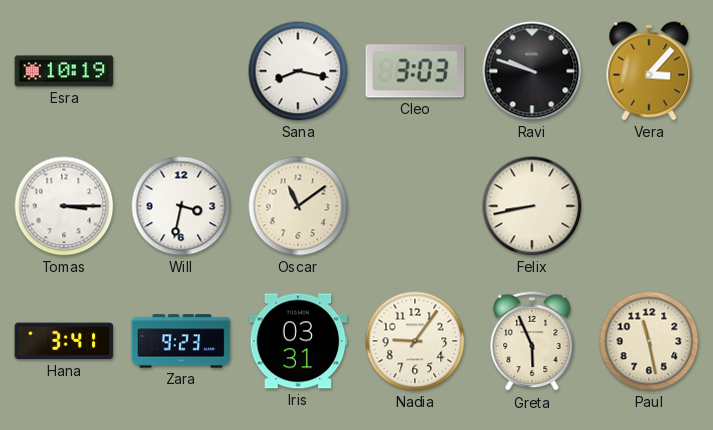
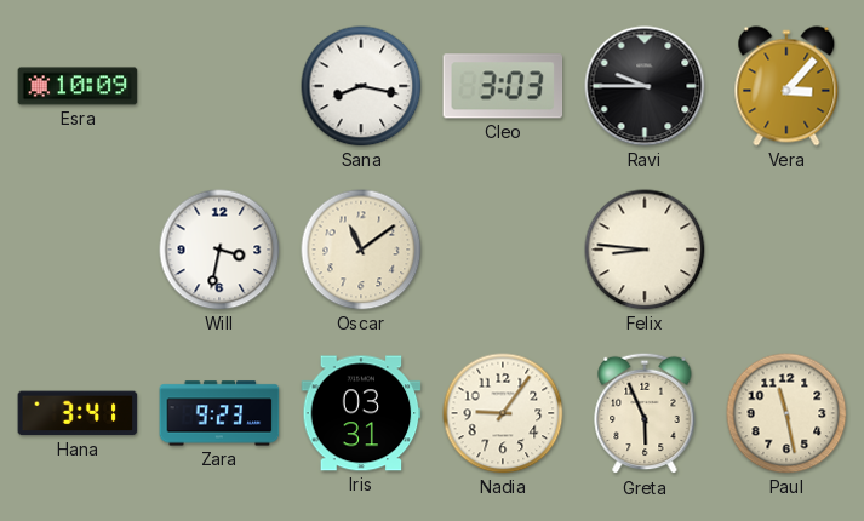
Esra: 10:19 -> 10:09
Ravi: 9:48 -> 9:45
Tomas: 3:15 -> none
Felix: 8:43 -> 8:46
